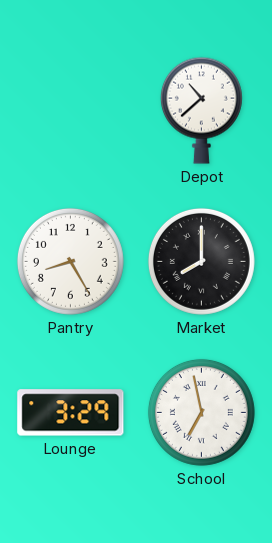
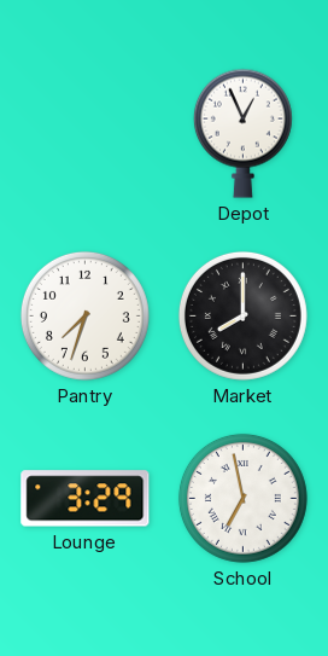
Depot: 10:38 -> 12:56
Pantry: 8:25 -> 7:33
